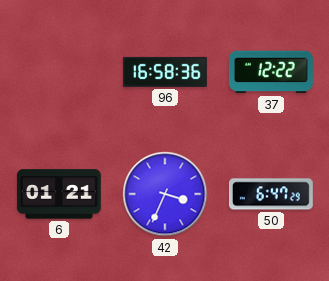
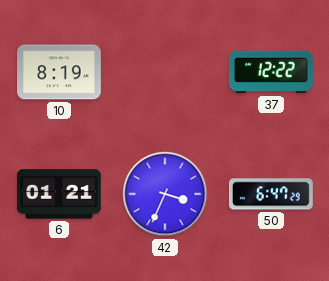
10: none -> 8:19
96: 16:58 -> none
